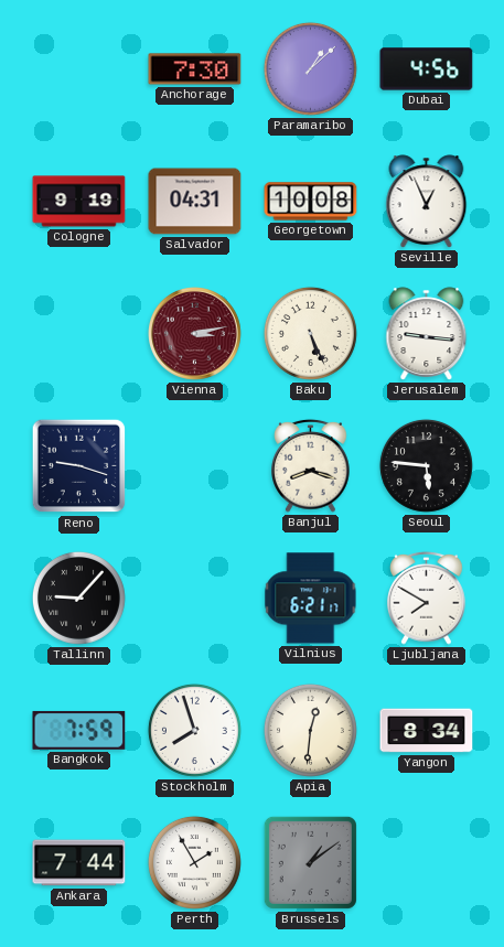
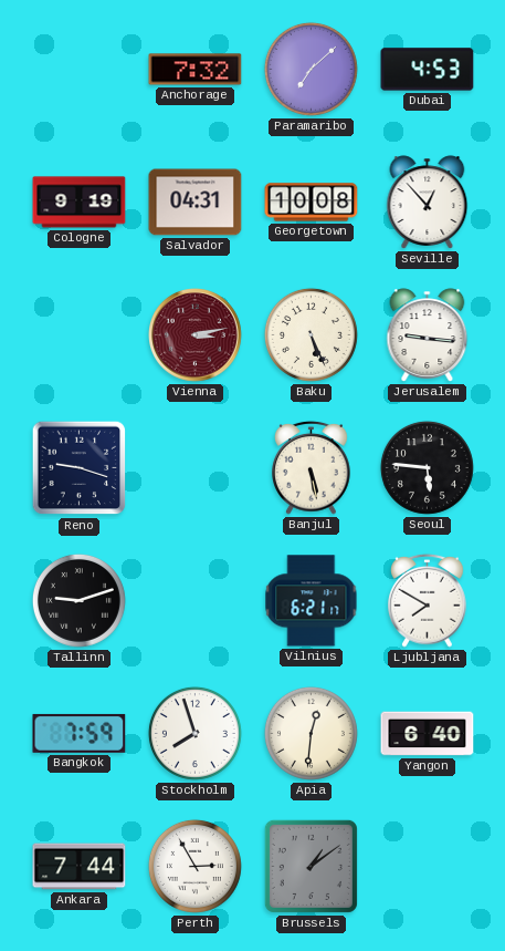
Anchorage: 7:30 -> 7:32
Paramaribo: 1:08 -> 7:08
Dubai: 4:56 -> 4:53
Seville: 12:56 -> 12:53
Banjul: 8:18 -> 5:28
Tallinn: 9:07 -> 9:12
Yangon: 8:34 -> 6:40
Perth: 1:55 -> 2:55
